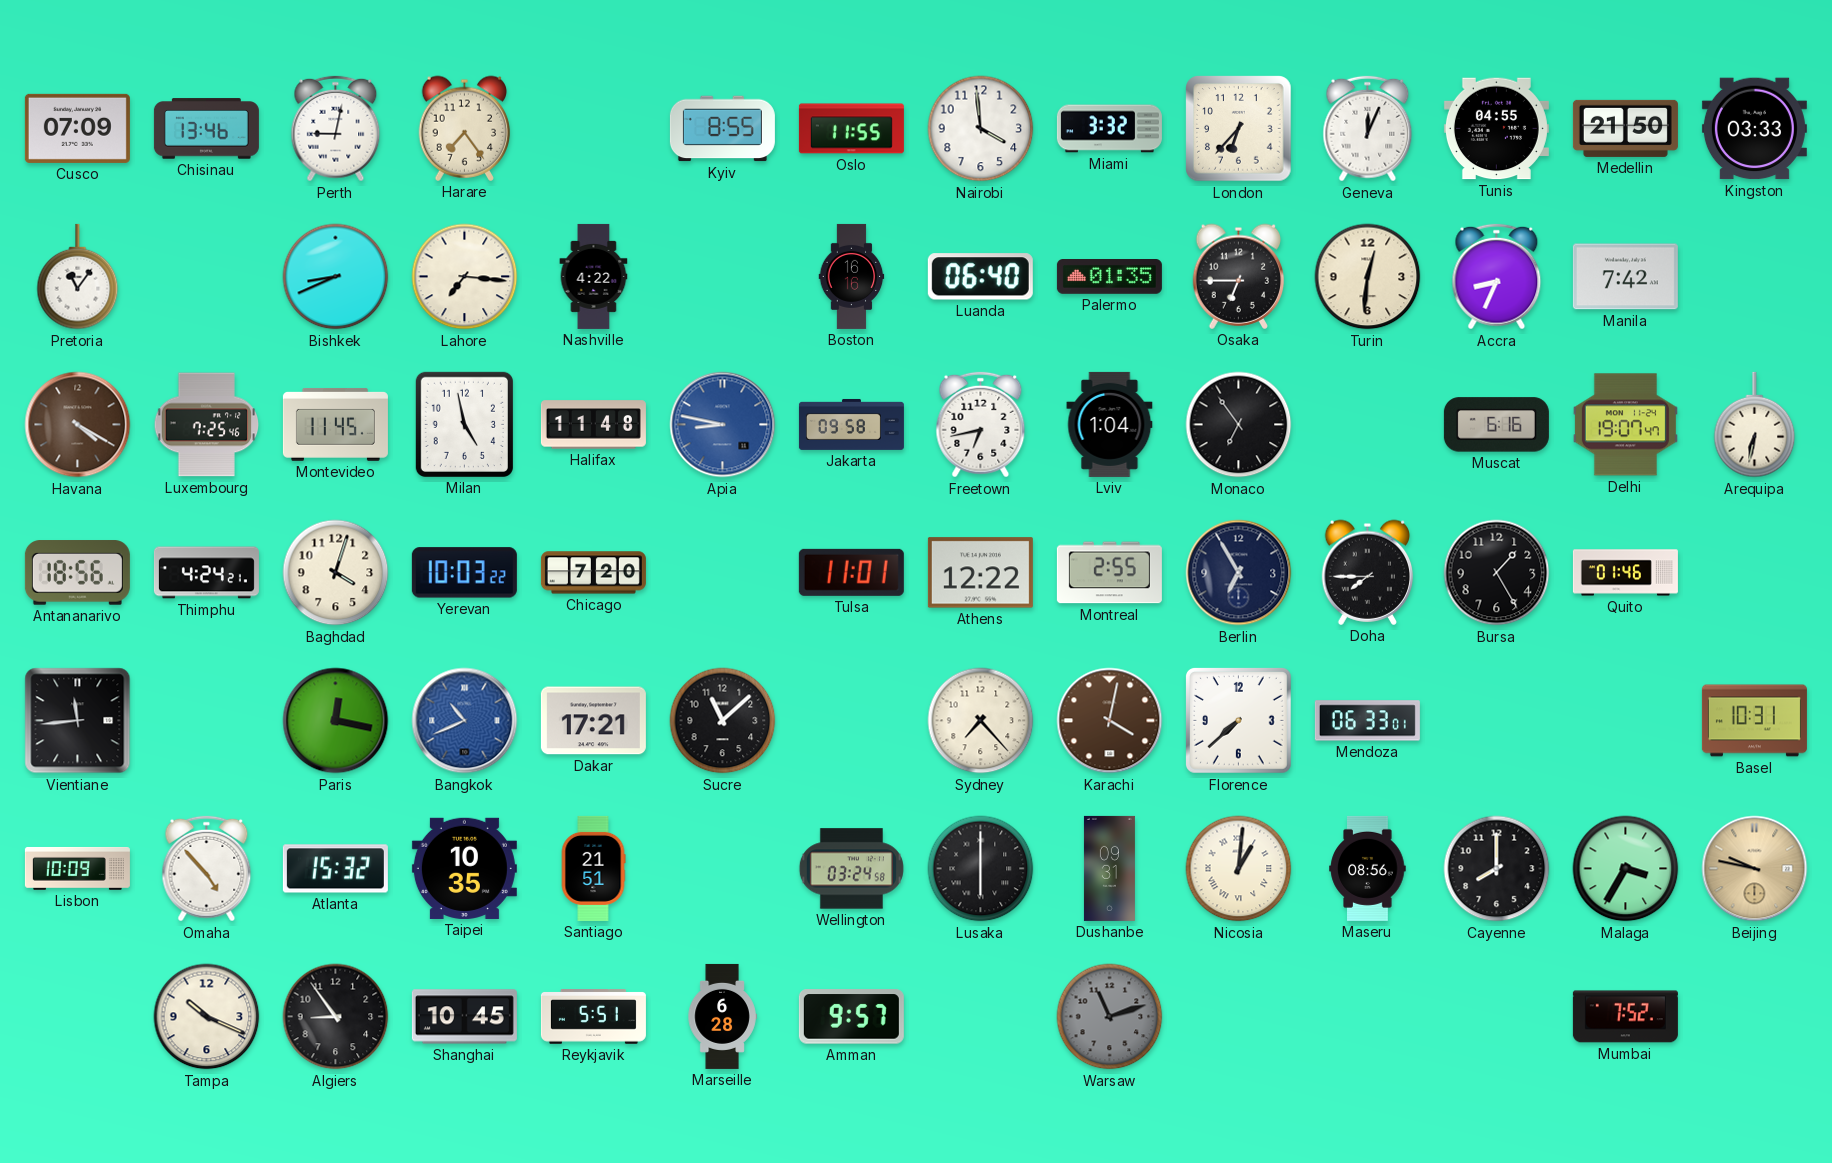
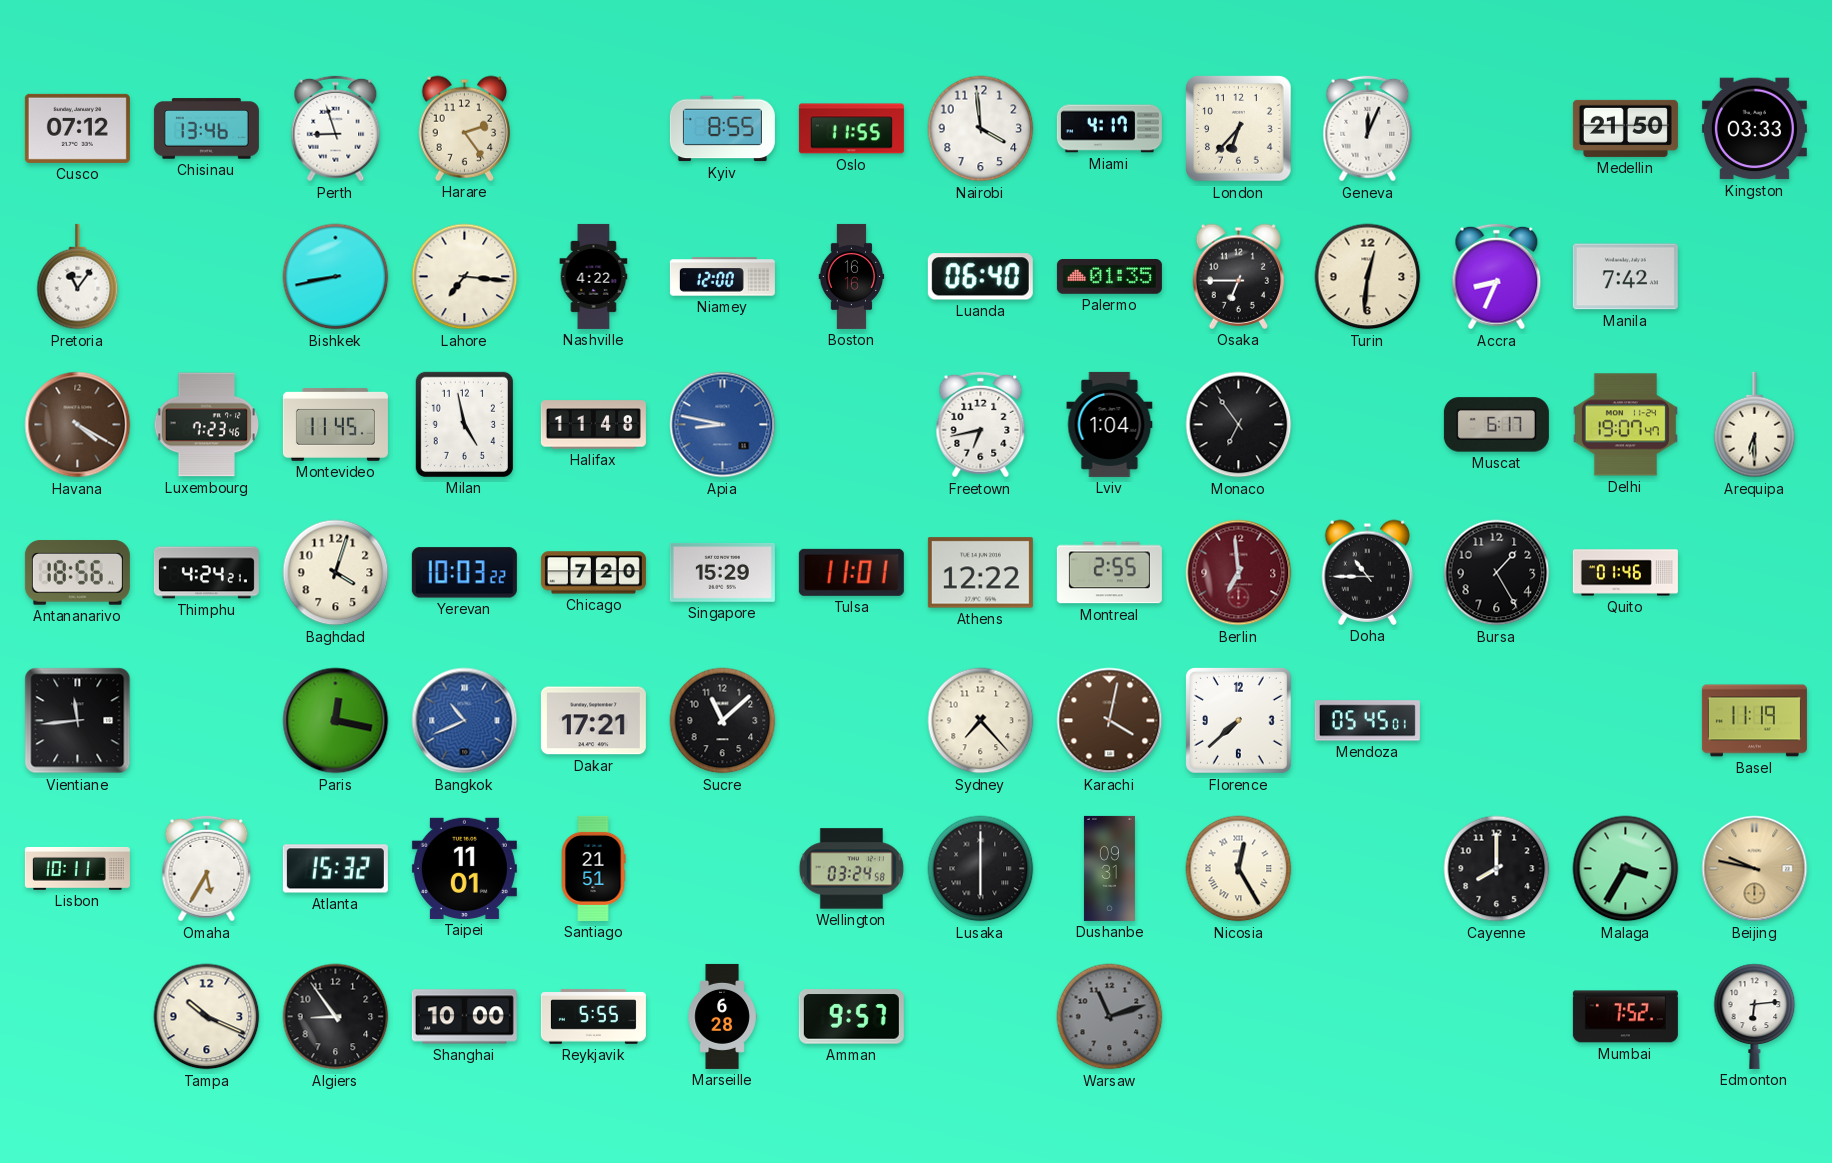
Cusco: 07:09 -> 07:12
Perth: 9:02 -> 8:57
Harare: 7:24 -> 2:24
Miami: 3:32 -> 4:17
Tunis: 04:55 -> none
Bishkek: 8:41 -> 8:43
Niamey: none -> 12:00
Luxembourg: 7:25 -> 7:23
Jakarta: 09:58 -> none
Muscat: 6:16 -> 6:17
Arequipa: 6:32 -> 6:30
Singapore: none -> 15:29
Berlin: 6:55 -> 6:59
Berlin dial: navy -> burgundy
Doha: 7:45 -> 10:45
Mendoza: 06:33 -> 05:45
Basel: 10:31 -> 11:19
Lisbon: 10:09 -> 10:11
Omaha: 4:53 -> 5:35
Taipei: 10:35 -> 11:01
Nicosia: 1:01 -> 12:25
Maseru: 08:56 -> none
Shanghai: 10:45 -> 10:00
Reykjavik: 5:51 -> 5:55
Edmonton: none -> 6:14
